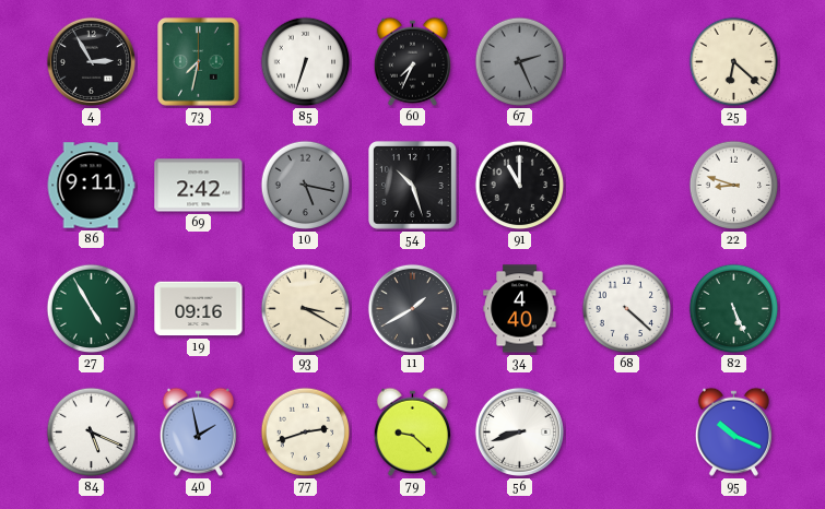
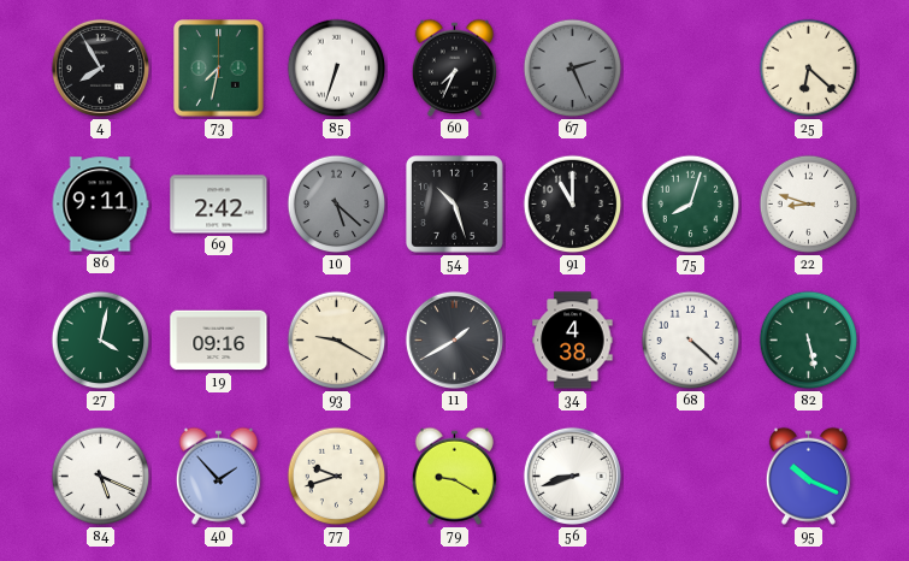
4: 2:55 -> 7:55
10: 5:17 -> 5:22
75: none -> 8:03
27: 4:55 -> 4:02
93: 3:20 -> 9:20
34: 4:40 -> 4:38
82: 5:26 -> 5:28
40: 1:58 -> 1:53
77: 2:42 -> 9:42
79: 9:22 -> 9:20
